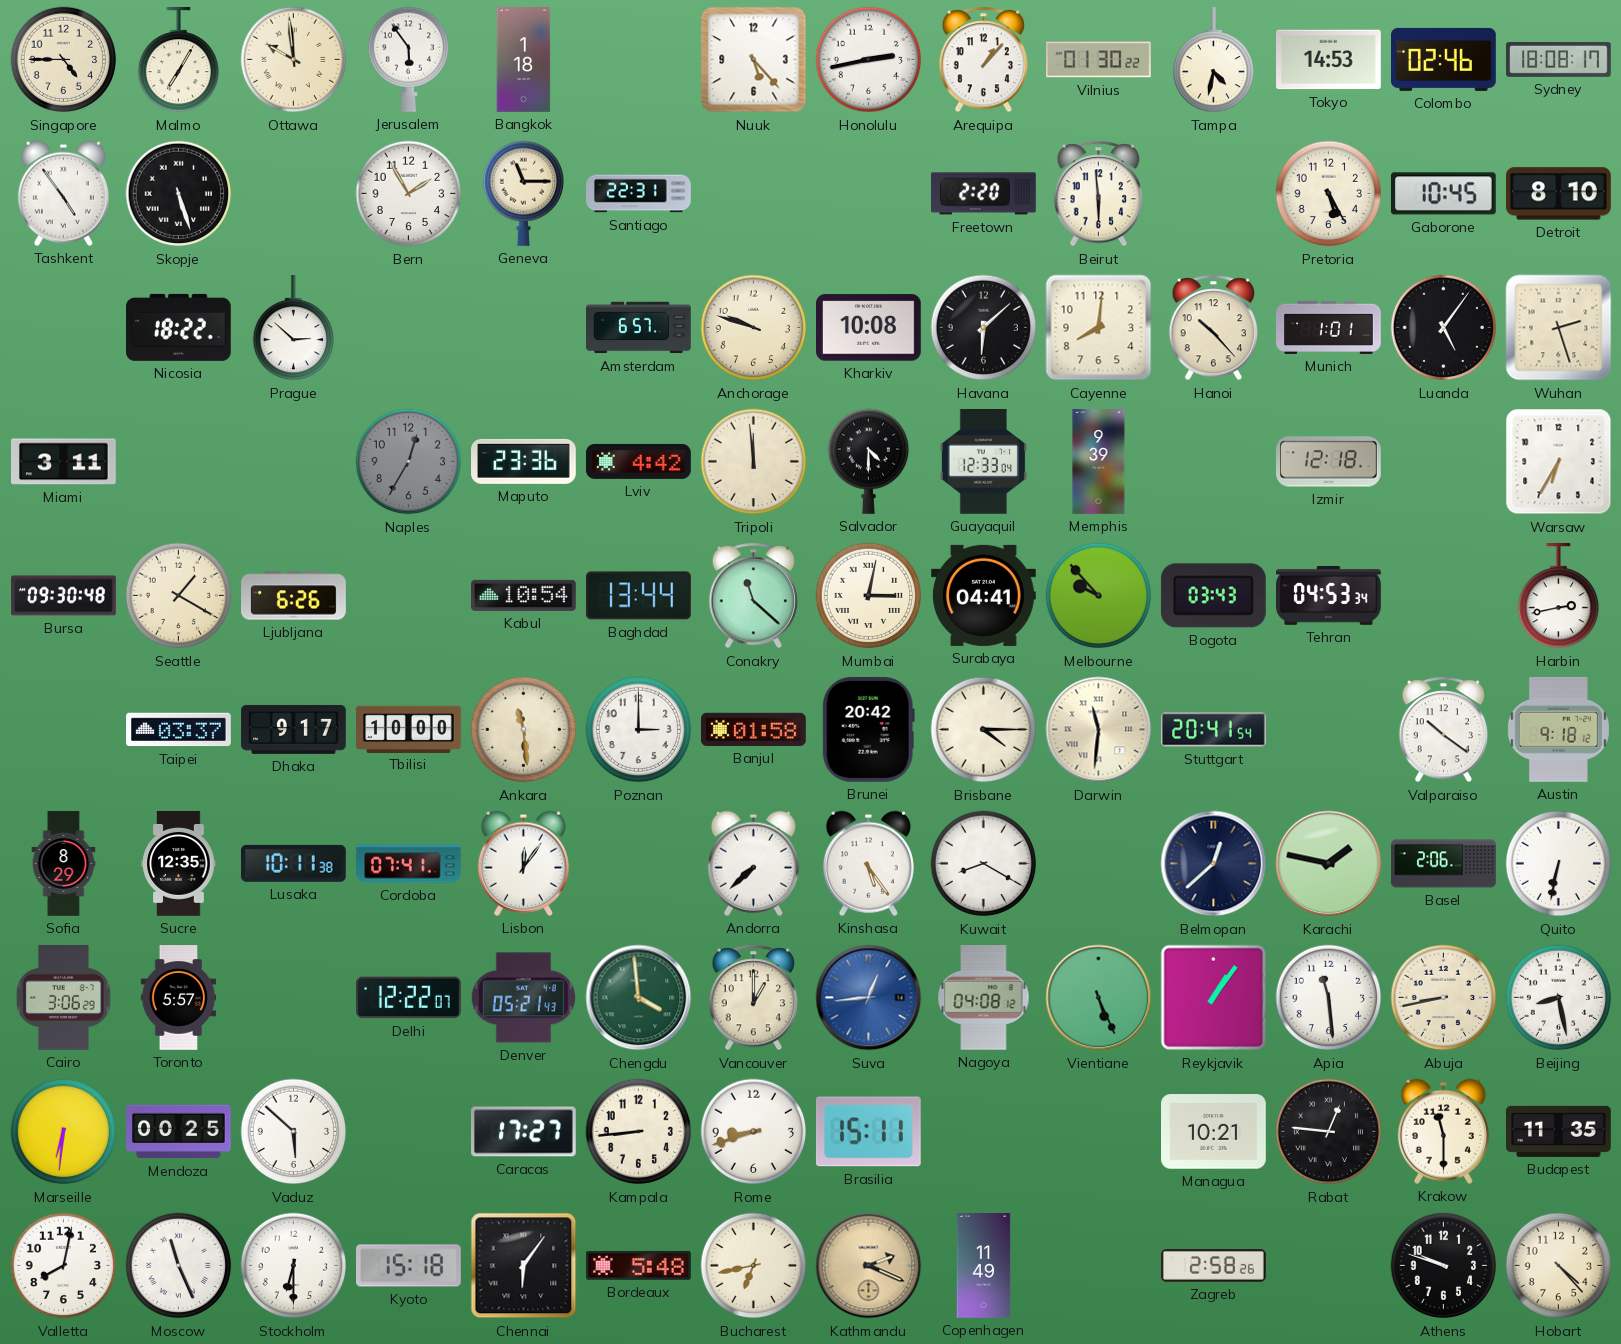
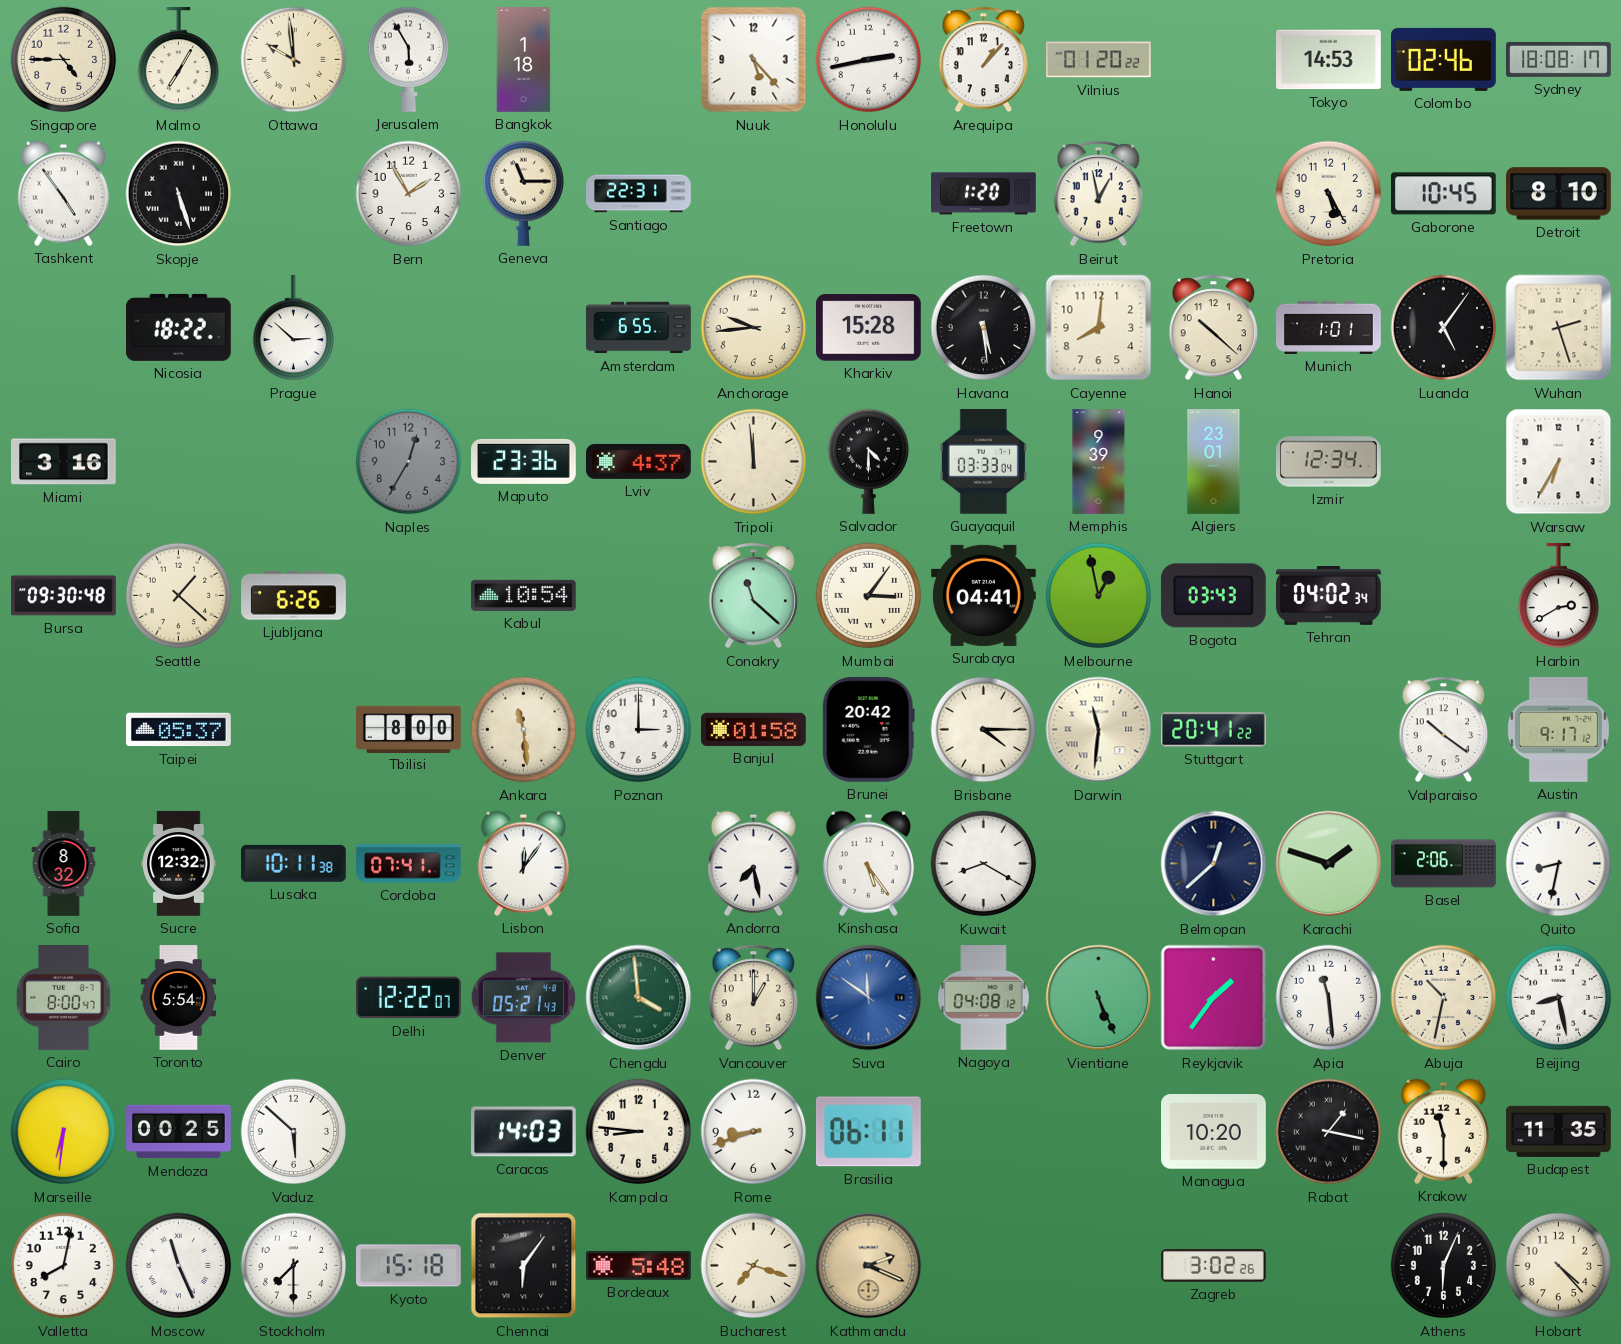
Jerusalem: 5:54 -> 5:55
Vilnius: 01:30 -> 01:20
Tampa: 4:32 -> none
Freetown: 2:20 -> 1:20
Beirut: 5:59 -> 12:58
Amsterdam: 6:57 -> 6:55
Anchorage: 9:48 -> 9:44
Kharkiv: 10:08 -> 15:28
Havana: 6:08 -> 5:29
Hanoi: 10:23 -> 10:22
Miami: 3:11 -> 3:16
Lviv: 4:42 -> 4:37
Guayaquil: 12:33 -> 03:33
Algiers: none -> 23:01
Izmir: 12:18 -> 12:34
Seattle: 1:20 -> 1:22
Baghdad: 13:44 -> none
Mumbai: 3:02 -> 3:06
Melbourne: 9:53 -> 12:58
Tehran: 04:53 -> 04:02
Harbin: 2:43 -> 2:40
Taipei: 03:37 -> 05:37
Dhaka: 9:17 -> none
Tbilisi: 10:00 -> 8:00
Stuttgart: 20:41:54 -> 20:41:22
Austin: 9:18 -> 9:17
Sofia: 8:29 -> 8:32
Sucre: 12:35 -> 12:32
Andorra: 7:38 -> 7:28
Karachi: 1:47 -> 1:48
Quito: 6:32 -> 8:32
Cairo: 3:06 -> 8:00
Toronto: 5:57 -> 5:54
Suva: 12:44 -> 11:51
Reykjavik: 1:06 -> 1:36
Abuja: 8:43 -> 10:32
Caracas: 17:27 -> 14:03
Kampala: 8:44 -> 8:46
Brasilia: 15:11 -> 06:11
Managua: 10:21 -> 10:20
Rabat: 12:46 -> 1:17
Stockholm: 6:30 -> 7:30
Bucharest: 6:43 -> 7:18
Copenhagen: 11:49 -> none
Zagreb: 2:58 -> 3:02
Athens: 9:48 -> 6:04
